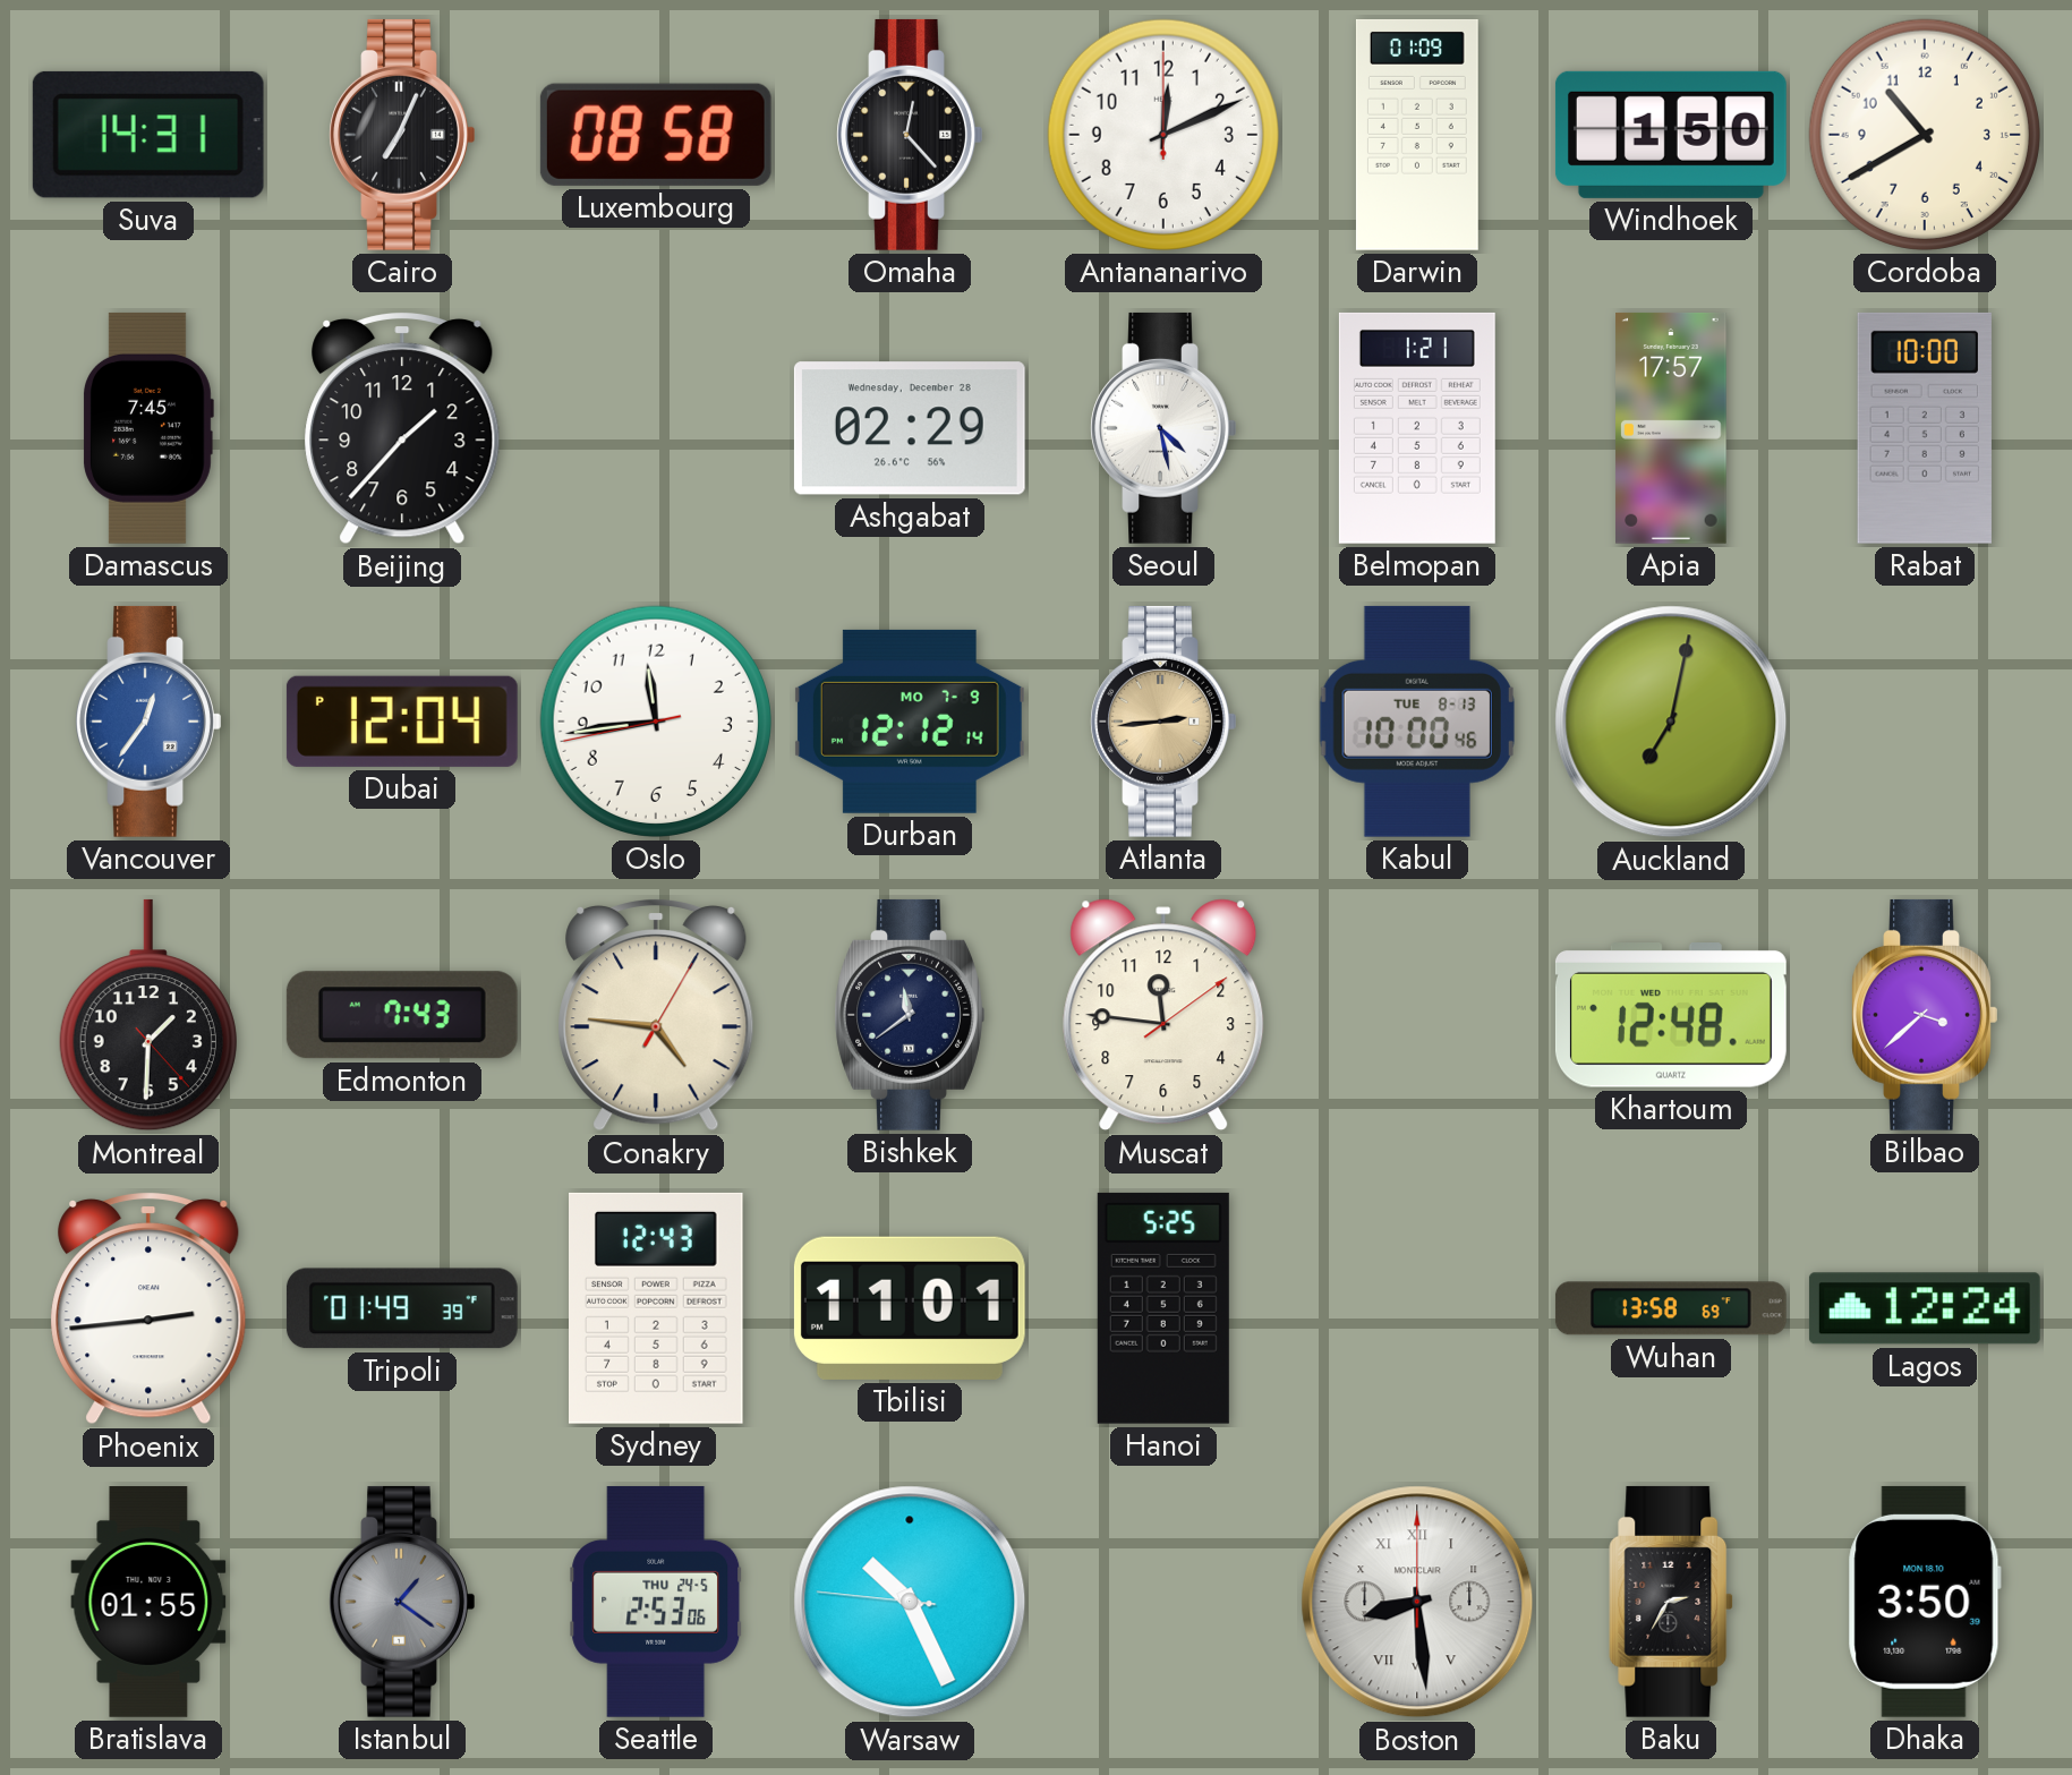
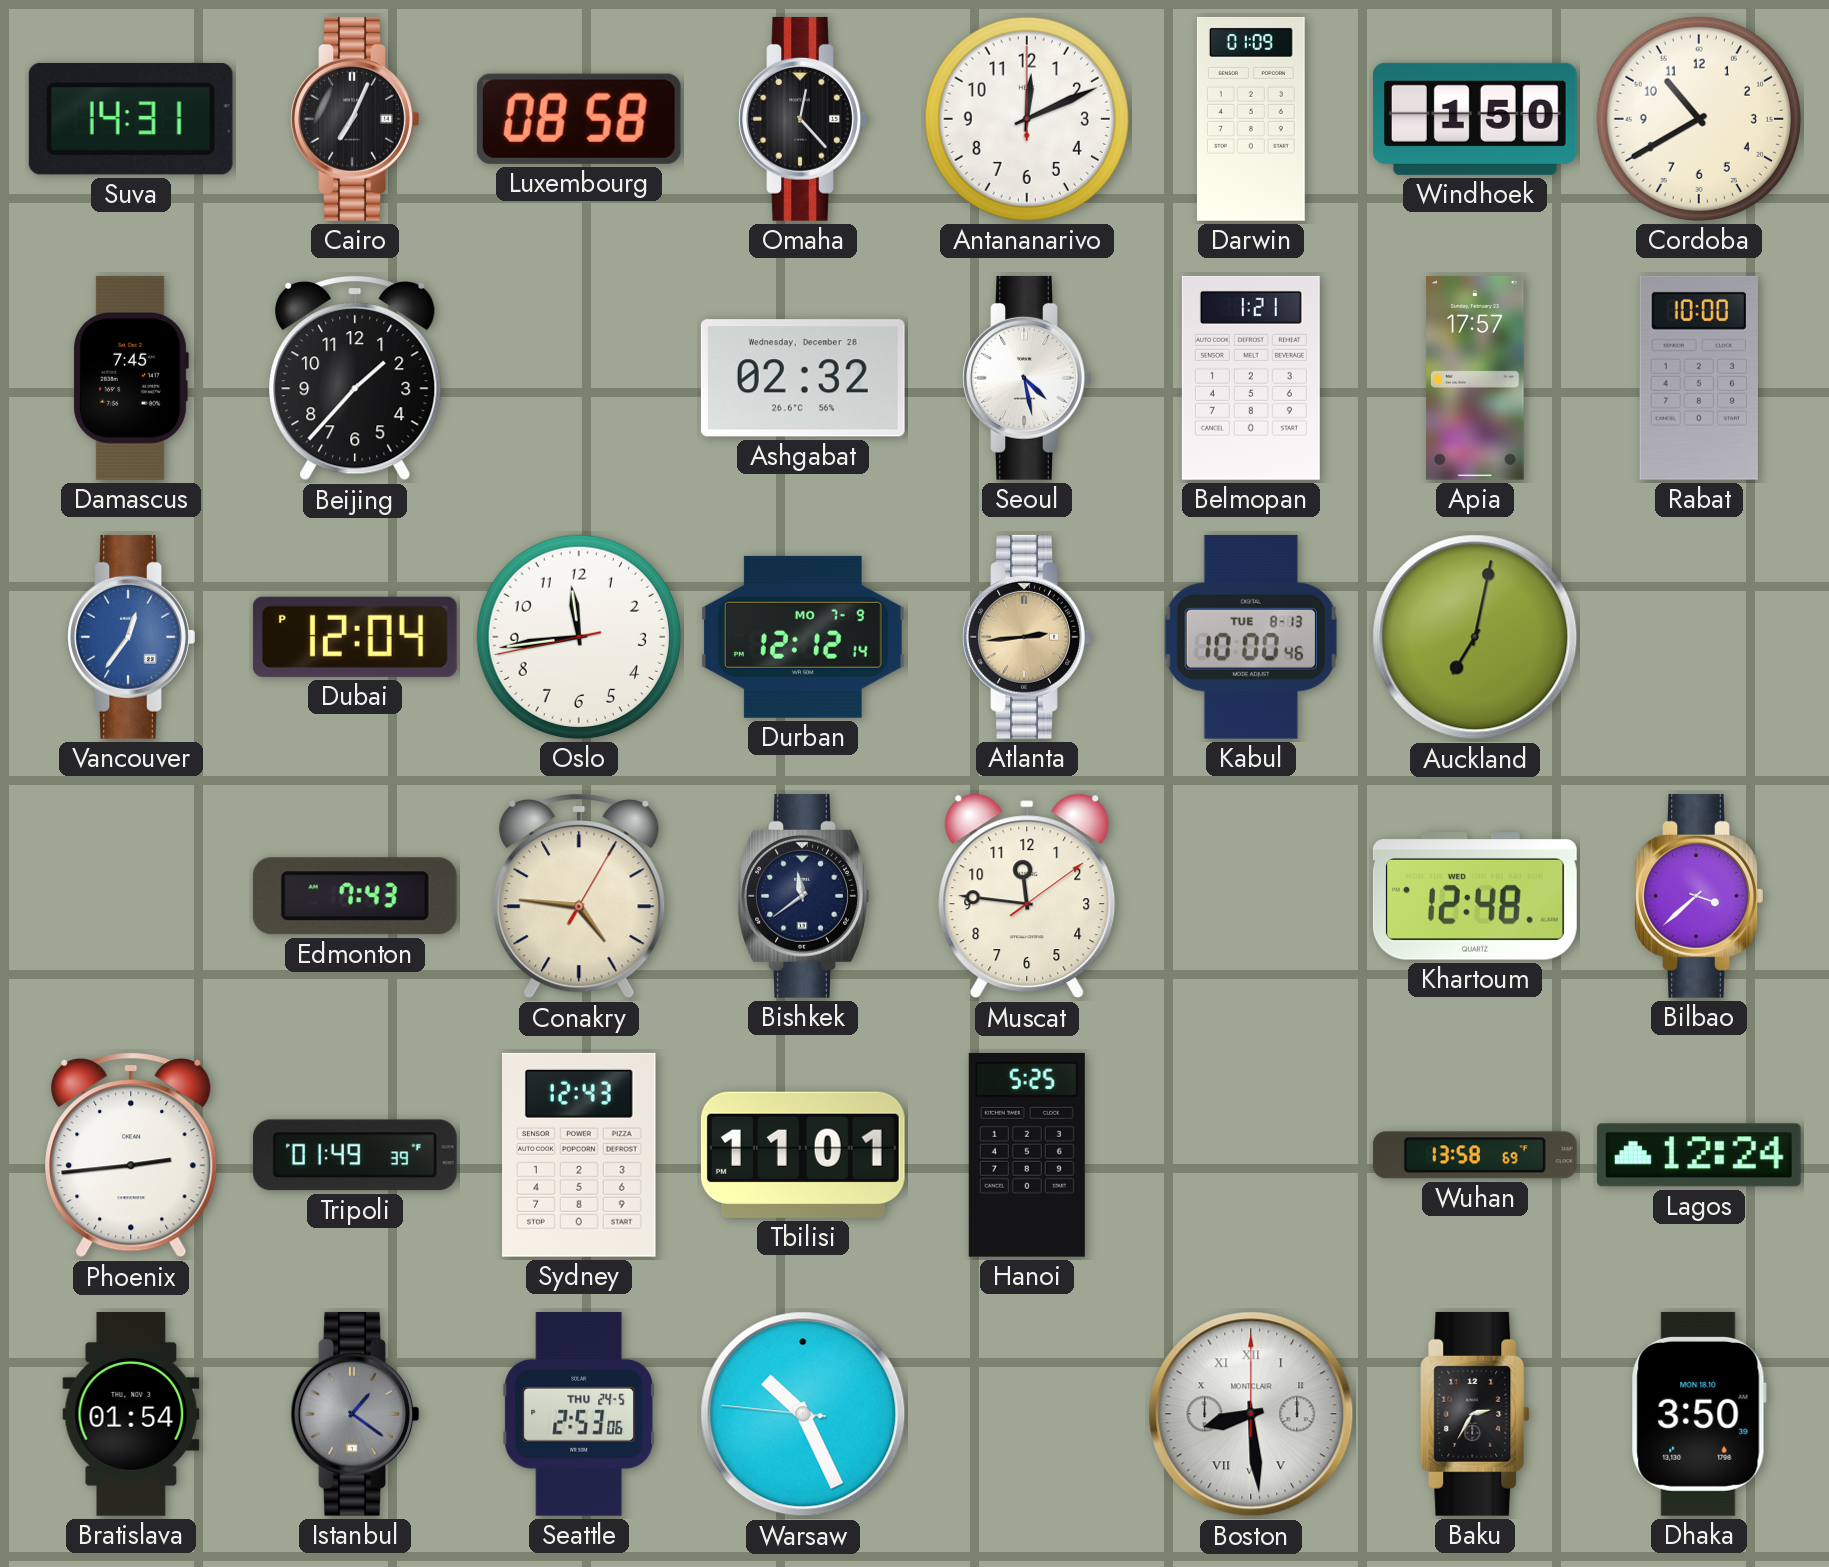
Ashgabat: 02:29 -> 02:32
Montreal: 1:30 -> none
Bratislava: 01:55 -> 01:54
